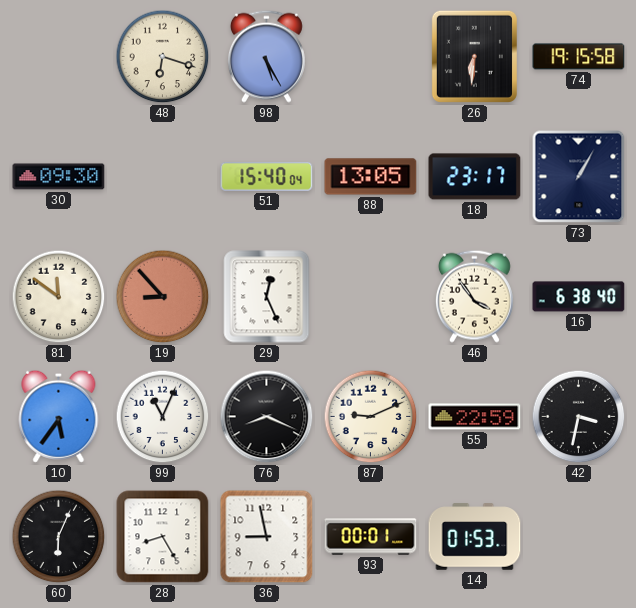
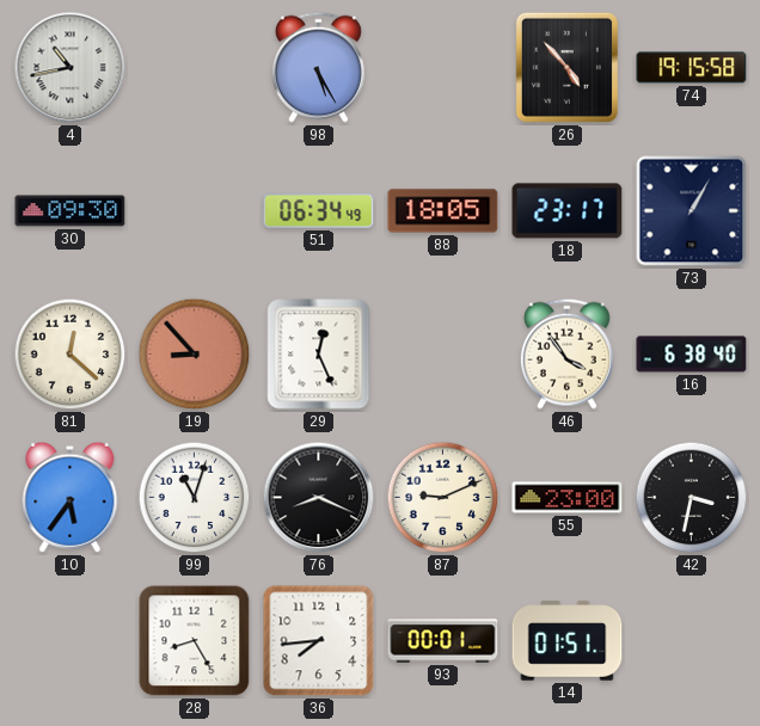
4: none -> 10:43
48: 6:18 -> none
26: 6:31 -> 4:53
51: 15:40 -> 06:34
88: 13:05 -> 18:05
81: 11:51 -> 12:22
99: 11:04 -> 11:03
55: 22:59 -> 23:00
60: 6:04 -> none
36: 8:58 -> 7:44
14: 01:53 -> 01:51
